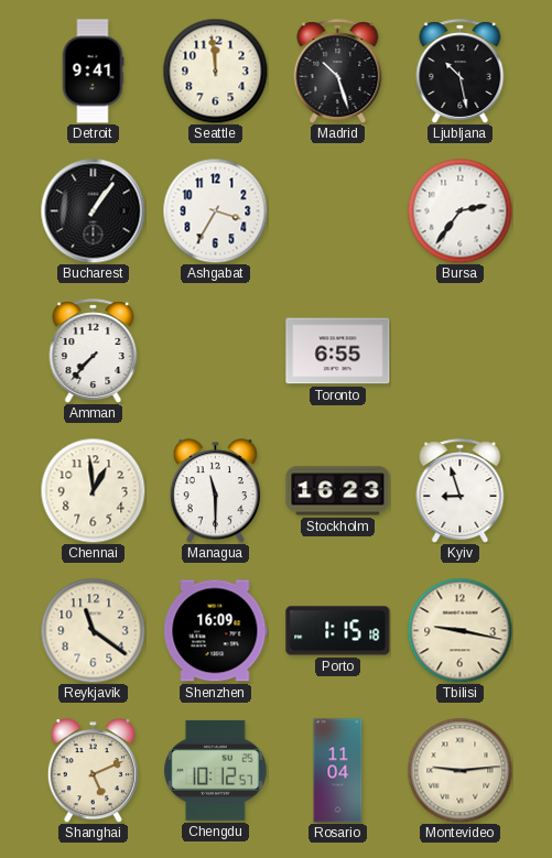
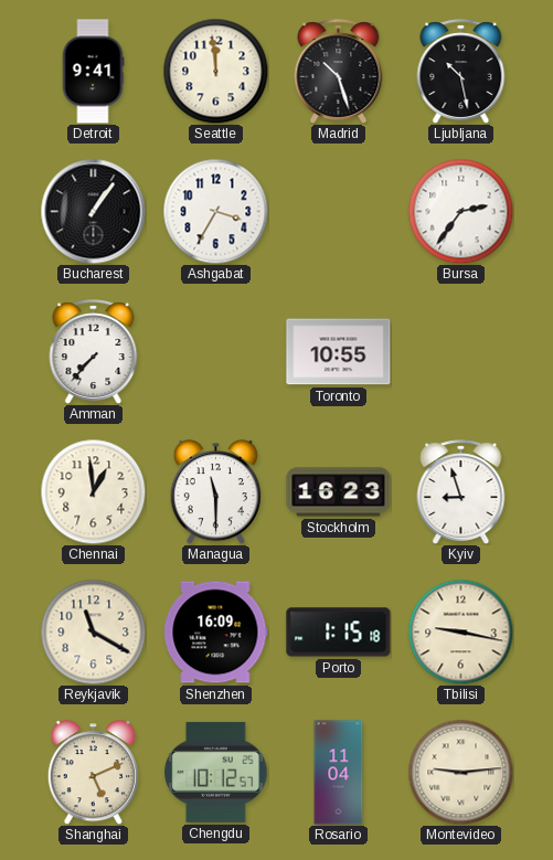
Toronto: 6:55 -> 10:55
Reykjavik: 11:21 -> 11:20
